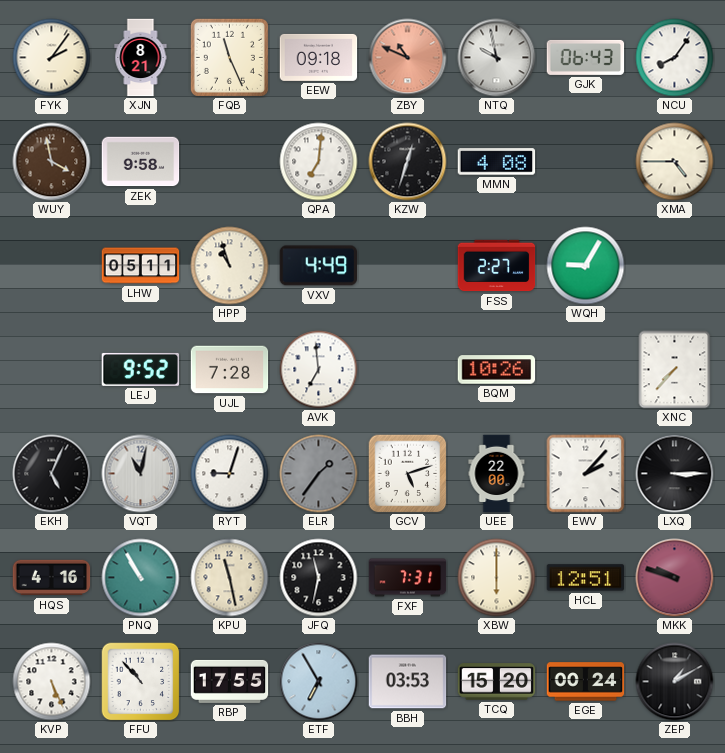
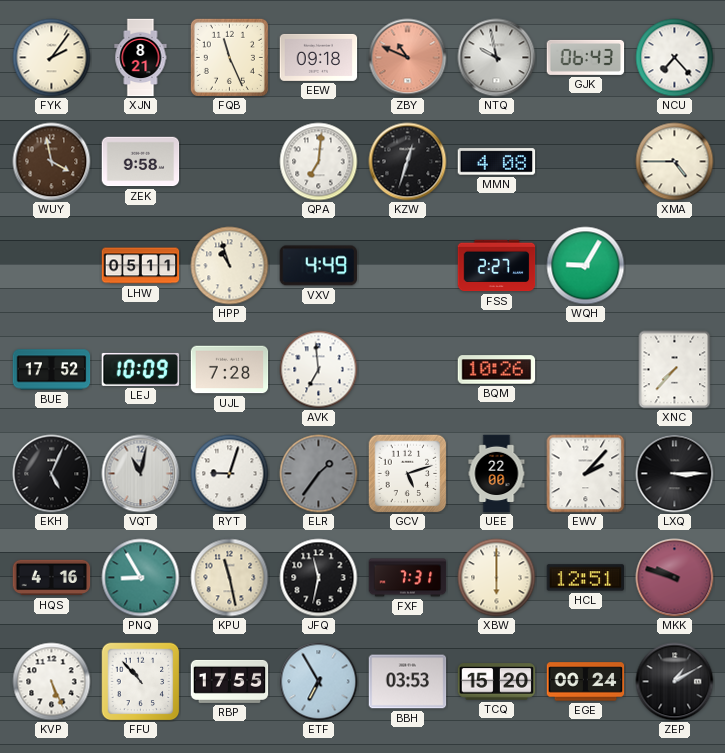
NCU: 8:06 -> 7:23
BUE: none -> 17:52
LEJ: 9:52 -> 10:09
PNQ: 10:55 -> 8:55
